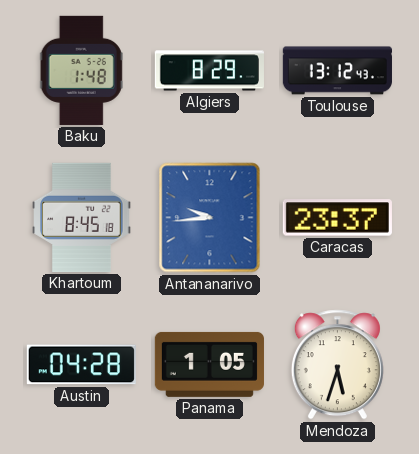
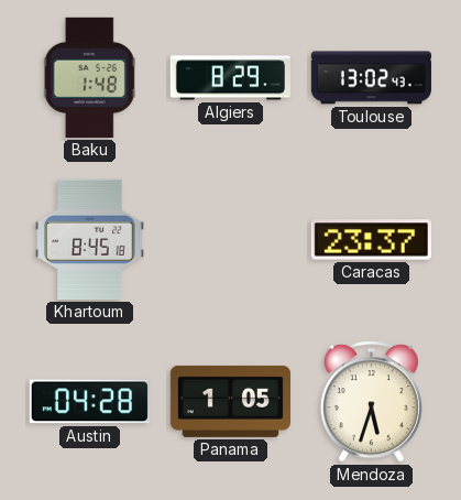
Toulouse: 13:12 -> 13:02
Antananarivo: 9:44 -> none
